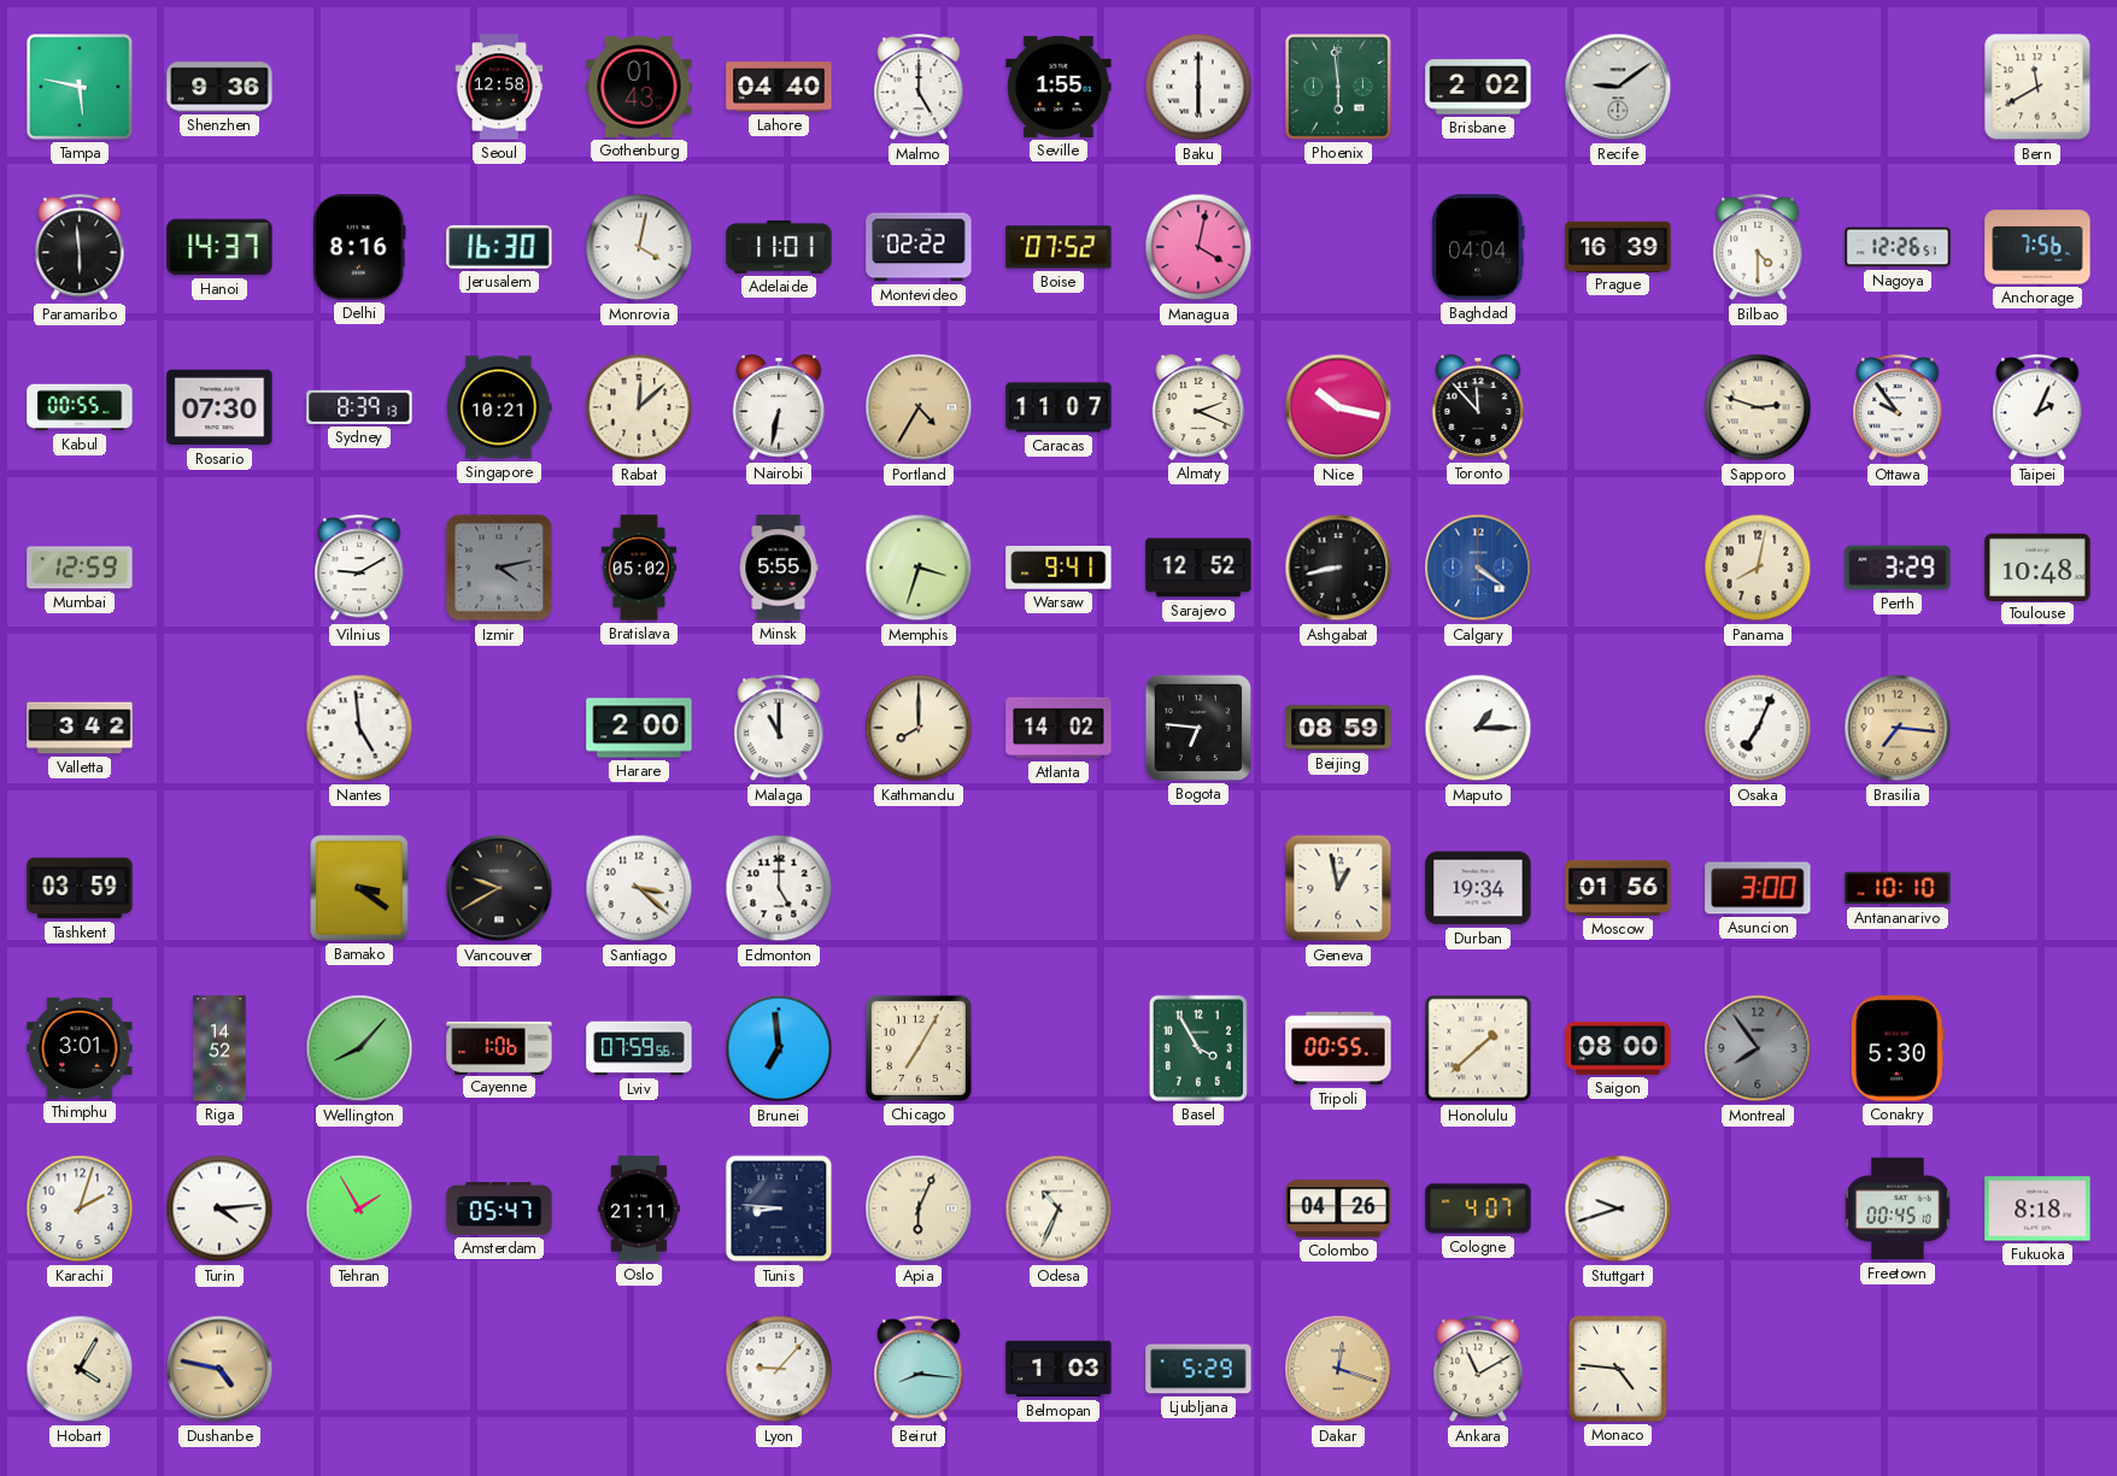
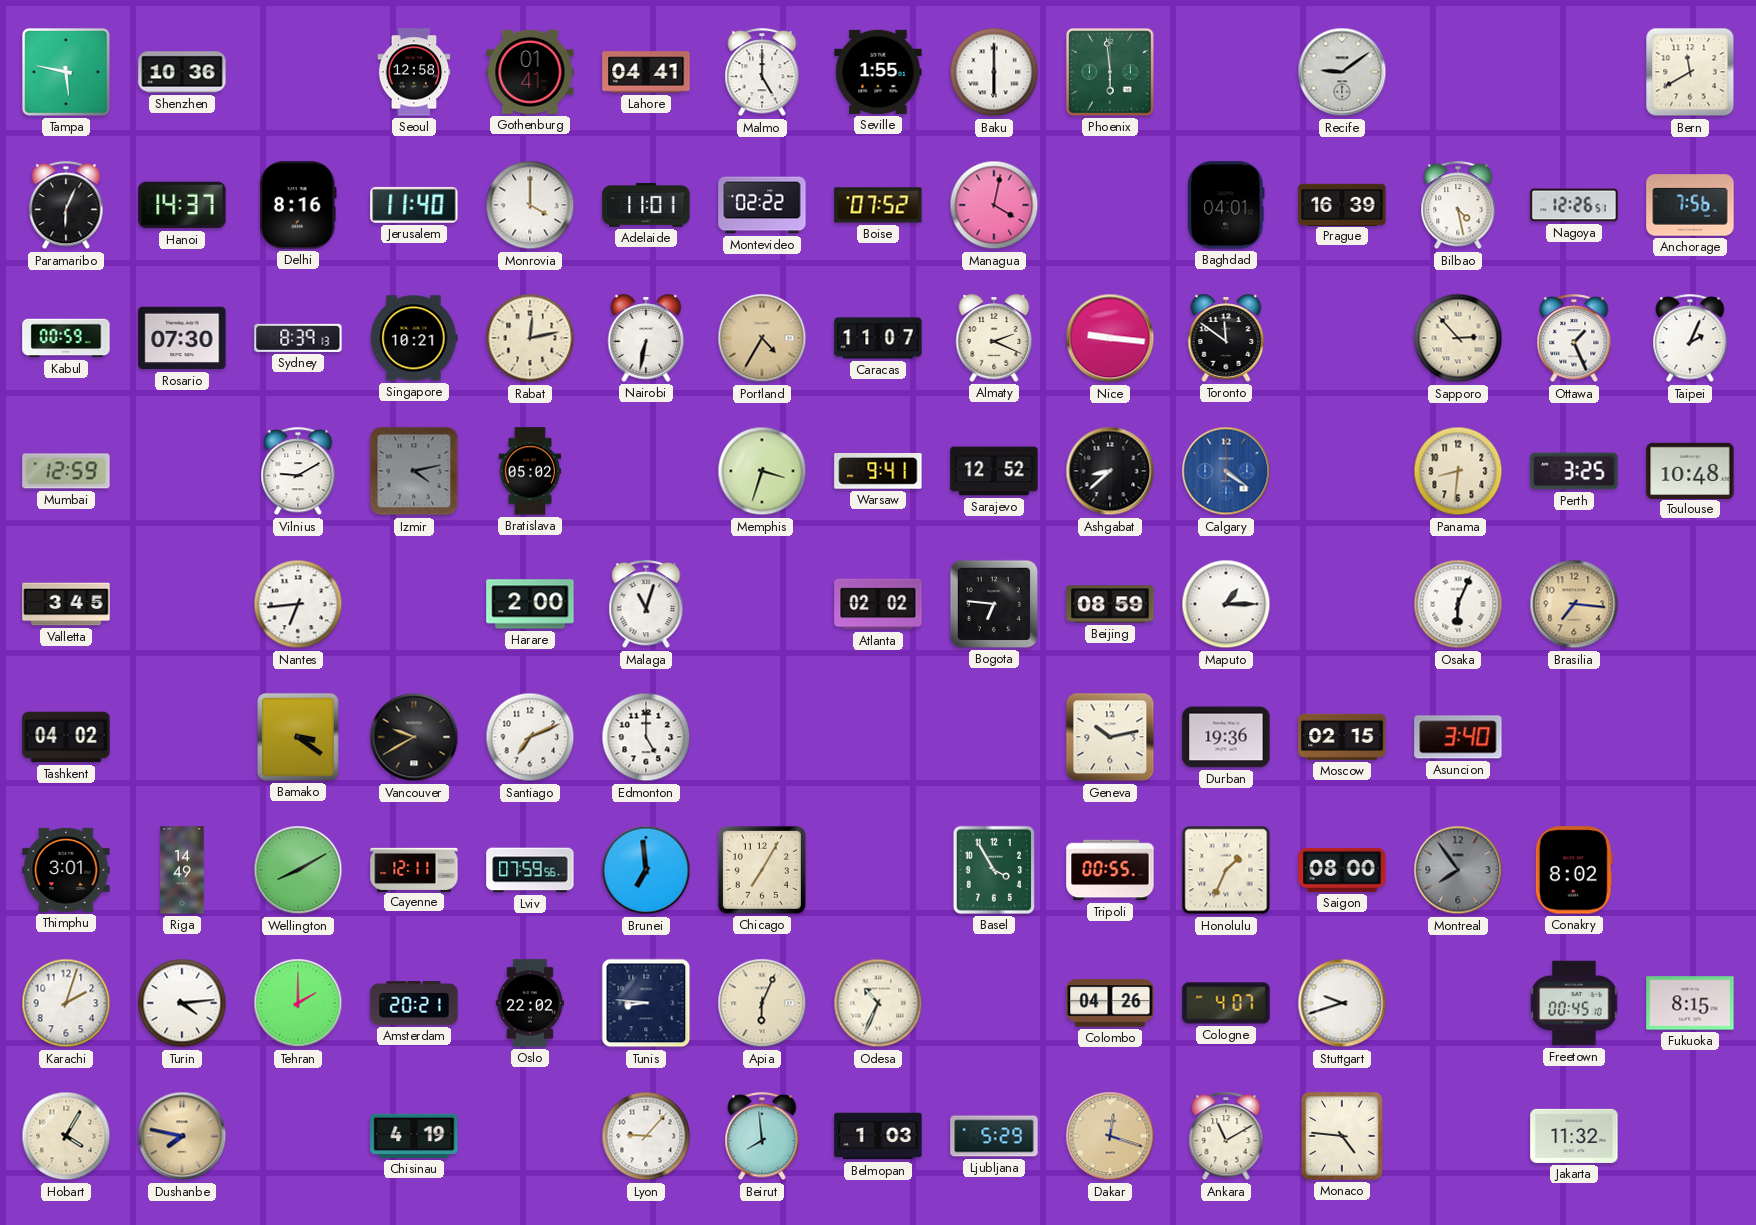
Shenzhen: 9:36 -> 10:36
Gothenburg: 01:43 -> 01:41
Lahore: 04:40 -> 04:41
Brisbane: 2:02 -> none
Paramaribo: 5:59 -> 6:04
Jerusalem: 16:30 -> 11:40
Monrovia: 4:02 -> 4:00
Baghdad: 04:04 -> 04:01
Bilbao: 4:30 -> 4:28
Kabul: 00:55 -> 00:59
Rabat: 12:08 -> 12:13
Nice: 10:17 -> 9:16
Toronto: 11:53 -> 11:51
Sapporo: 2:48 -> 2:53
Ottawa: 9:54 -> 1:26
Minsk: 5:55 -> none
Ashgabat: 8:43 -> 8:38
Panama: 8:02 -> 8:31
Perth: 3:29 -> 3:25
Valletta: 3:42 -> 3:45
Nantes: 4:59 -> 6:44
Malaga: 11:00 -> 11:03
Kathmandu: 8:00 -> none
Atlanta: 14:02 -> 02:02
Osaka: 7:04 -> 6:04
Tashkent: 03:59 -> 04:02
Santiago: 3:22 -> 7:11
Geneva: 12:58 -> 10:13
Durban: 19:34 -> 19:36
Moscow: 01:56 -> 02:15
Asuncion: 3:00 -> 3:40
Antananarivo: 10:10 -> none
Riga: 14:52 -> 14:49
Wellington: 8:07 -> 8:10
Cayenne: 1:06 -> 12:11
Honolulu: 1:38 -> 1:34
Conakry: 5:30 -> 8:02
Tehran: 1:55 -> 2:00
Amsterdam: 05:47 -> 20:21
Oslo: 21:11 -> 22:02
Fukuoka: 8:18 -> 8:15
Dushanbe: 4:47 -> 7:47
Chisinau: none -> 4:19
Beirut: 8:16 -> 7:59
Jakarta: none -> 11:32
